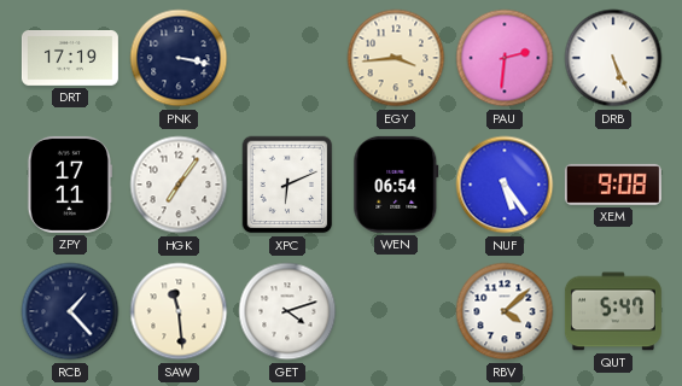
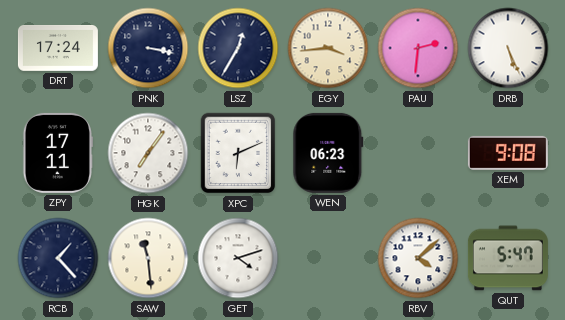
DRT: 17:19 -> 17:24
LSZ: none -> 12:35
WEN: 06:54 -> 06:23
NUF: 5:24 -> none
